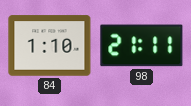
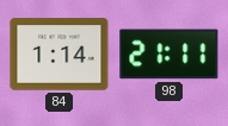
84: 1:10 -> 1:14
